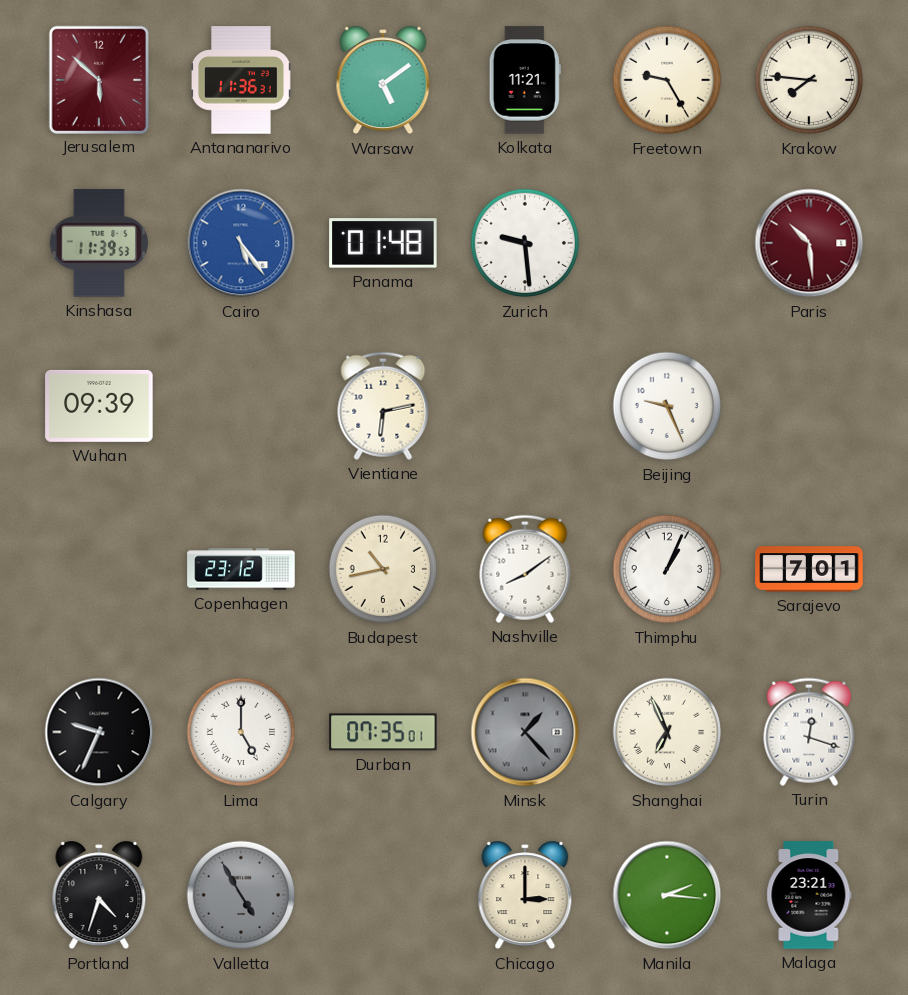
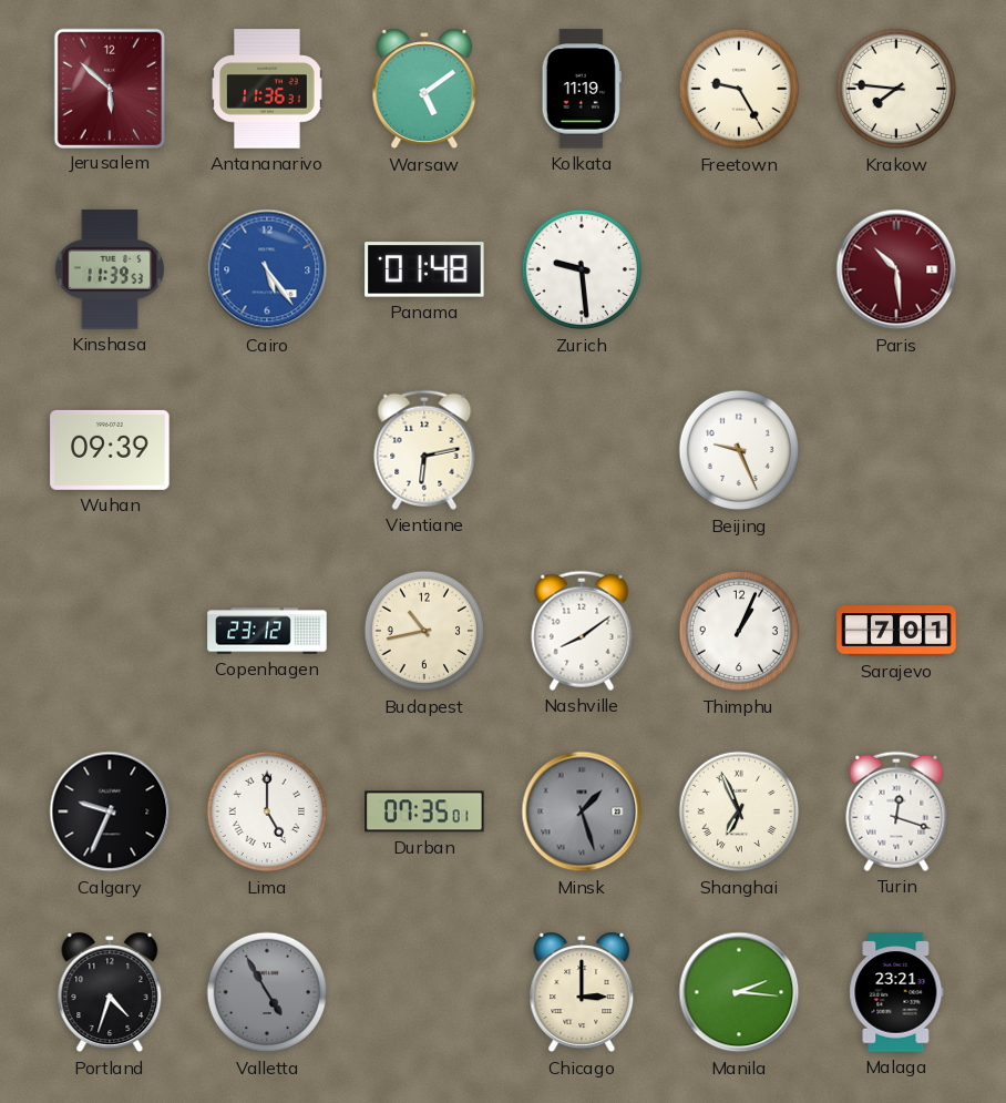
Kolkata: 11:21 -> 11:19
Minsk: 1:23 -> 1:27
